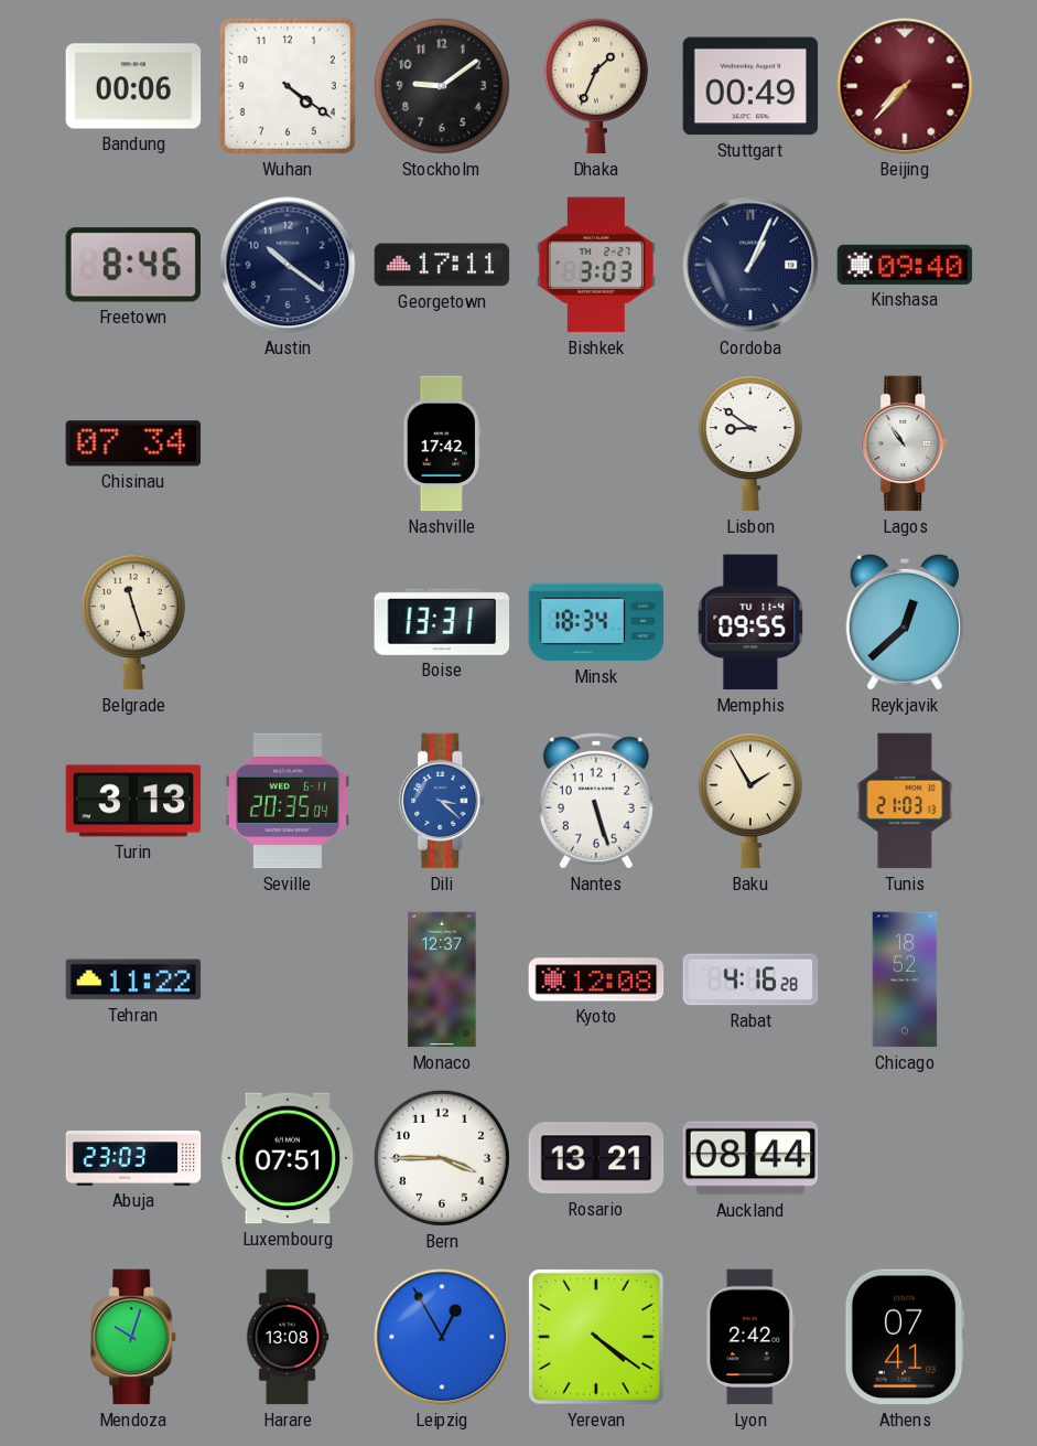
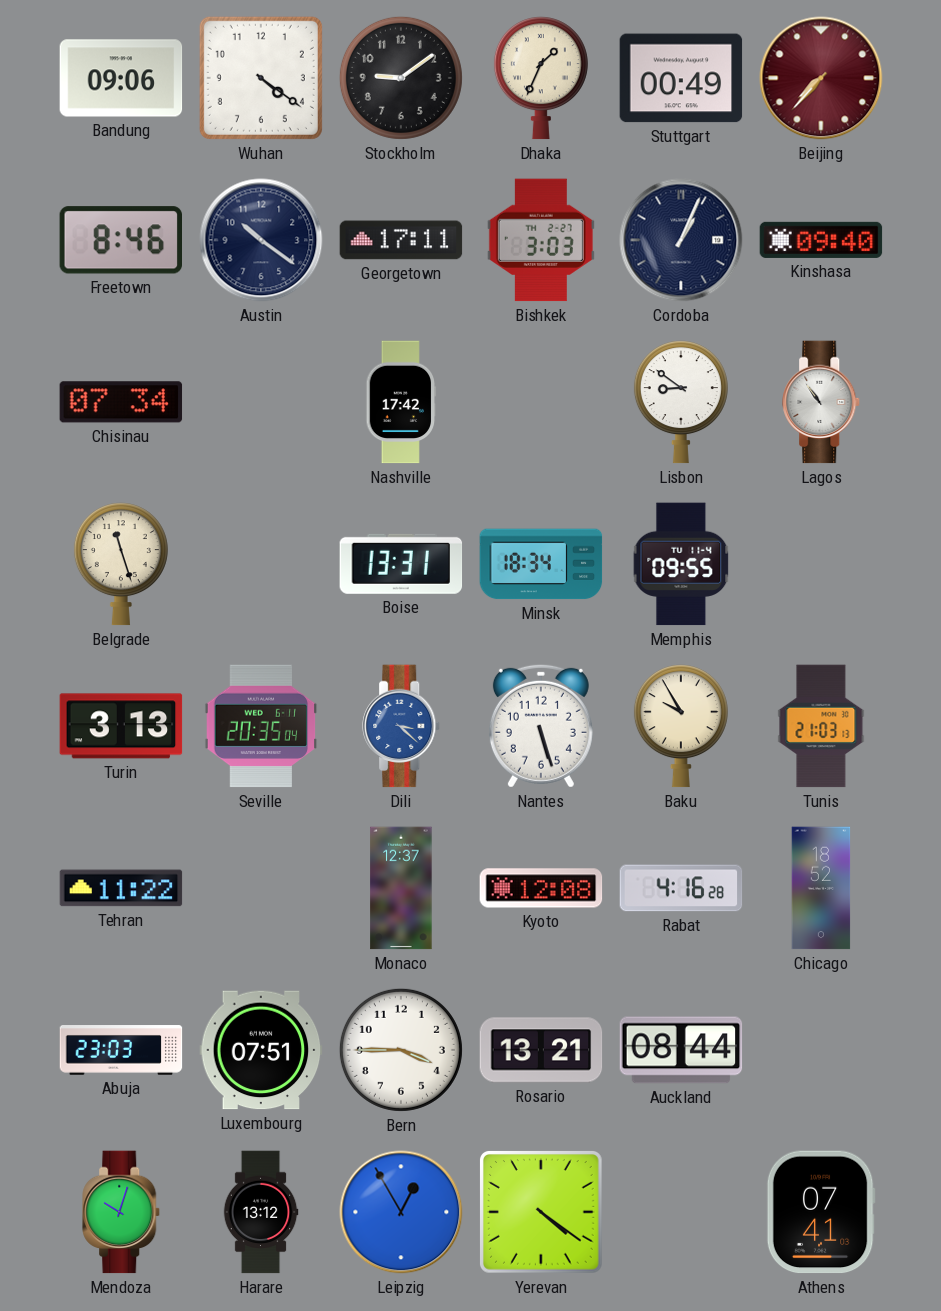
Bandung: 00:06 -> 09:06
Reykjavik: 12:38 -> none
Baku: 1:55 -> 9:55
Harare: 13:08 -> 13:12
Lyon: 2:42 -> none
